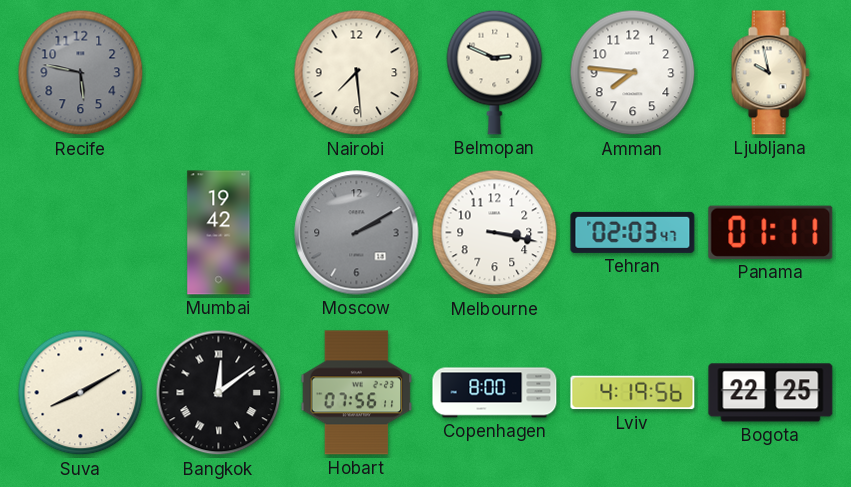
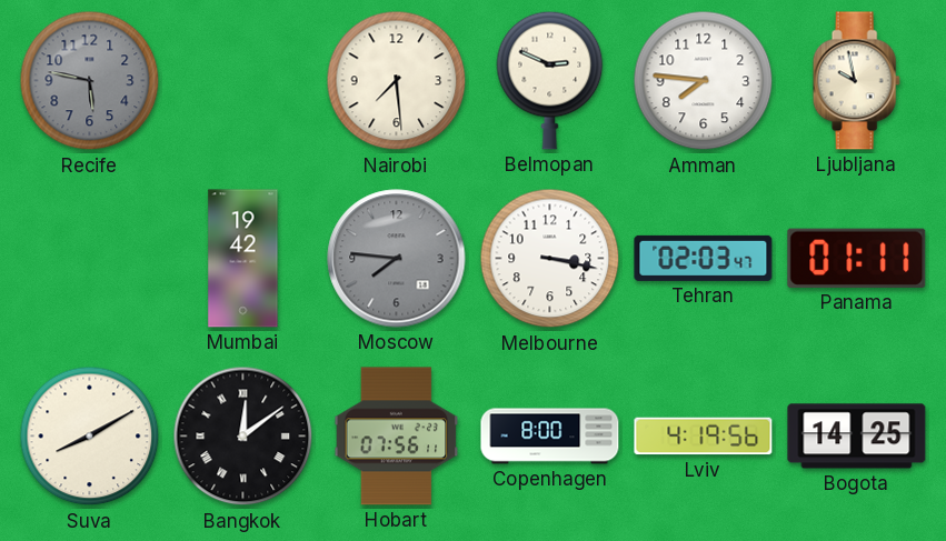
Moscow: 2:10 -> 7:46
Bogota: 22:25 -> 14:25
